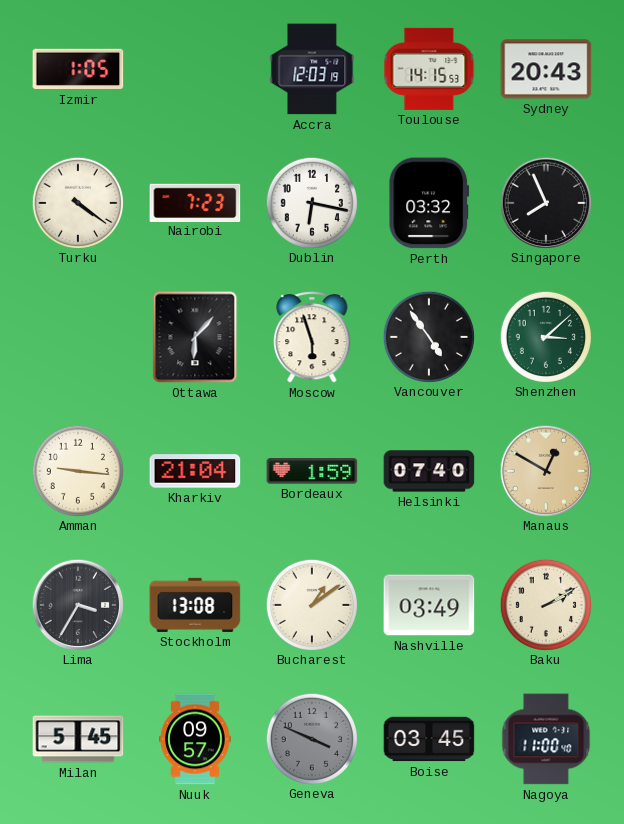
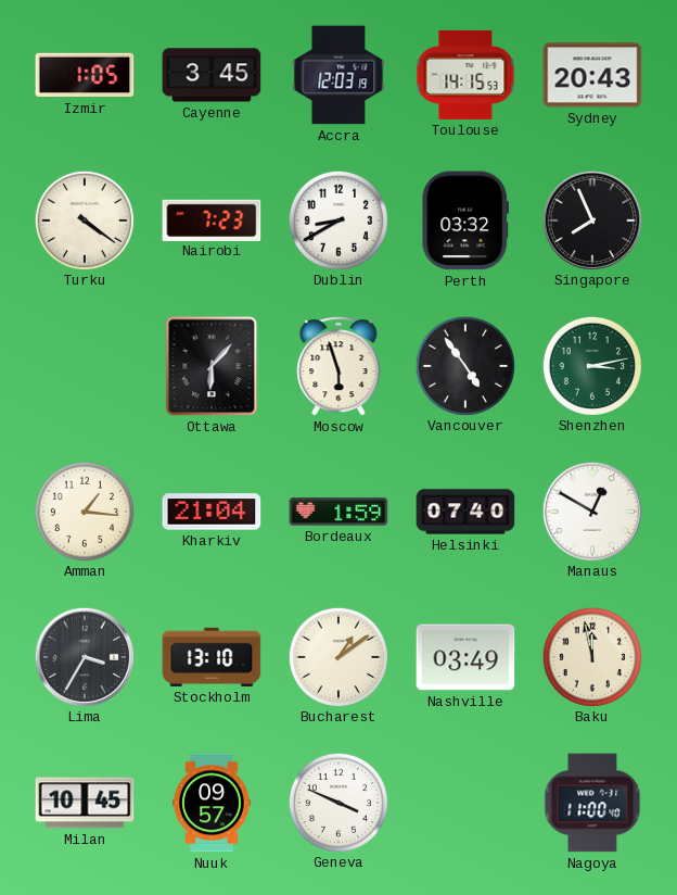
Cayenne: none -> 3:45
Dublin: 6:17 -> 8:40
Shenzhen: 3:08 -> 3:13
Amman: 9:16 -> 1:16
Manaus dial: champagne -> white
Stockholm: 13:08 -> 13:10
Baku: 2:10 -> 11:58
Milan: 5:45 -> 10:45
Geneva dial: grey -> white
Boise: 03:45 -> none
